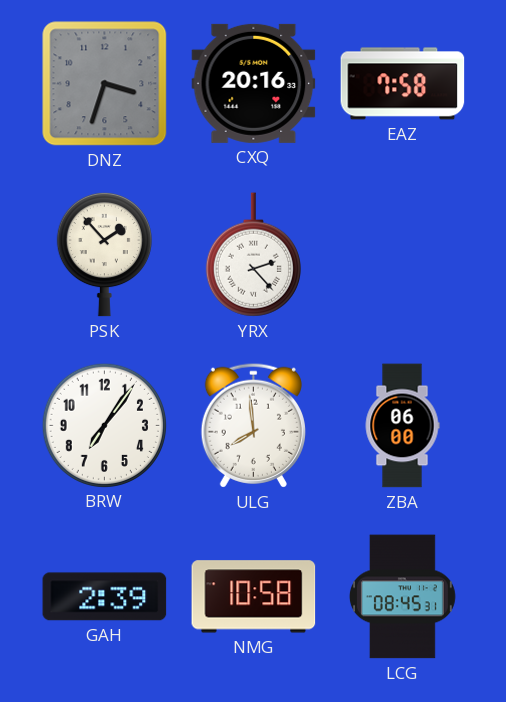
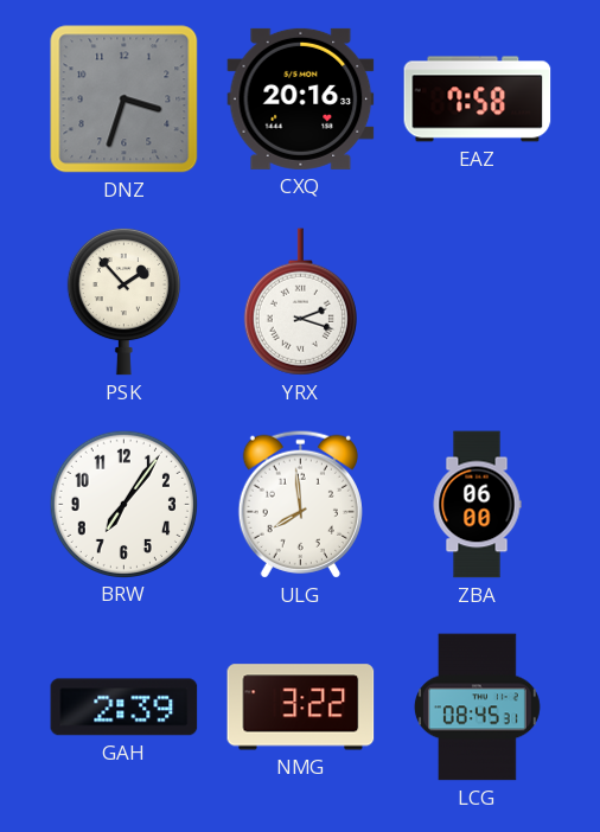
YRX: 2:23 -> 2:18
NMG: 10:58 -> 3:22
